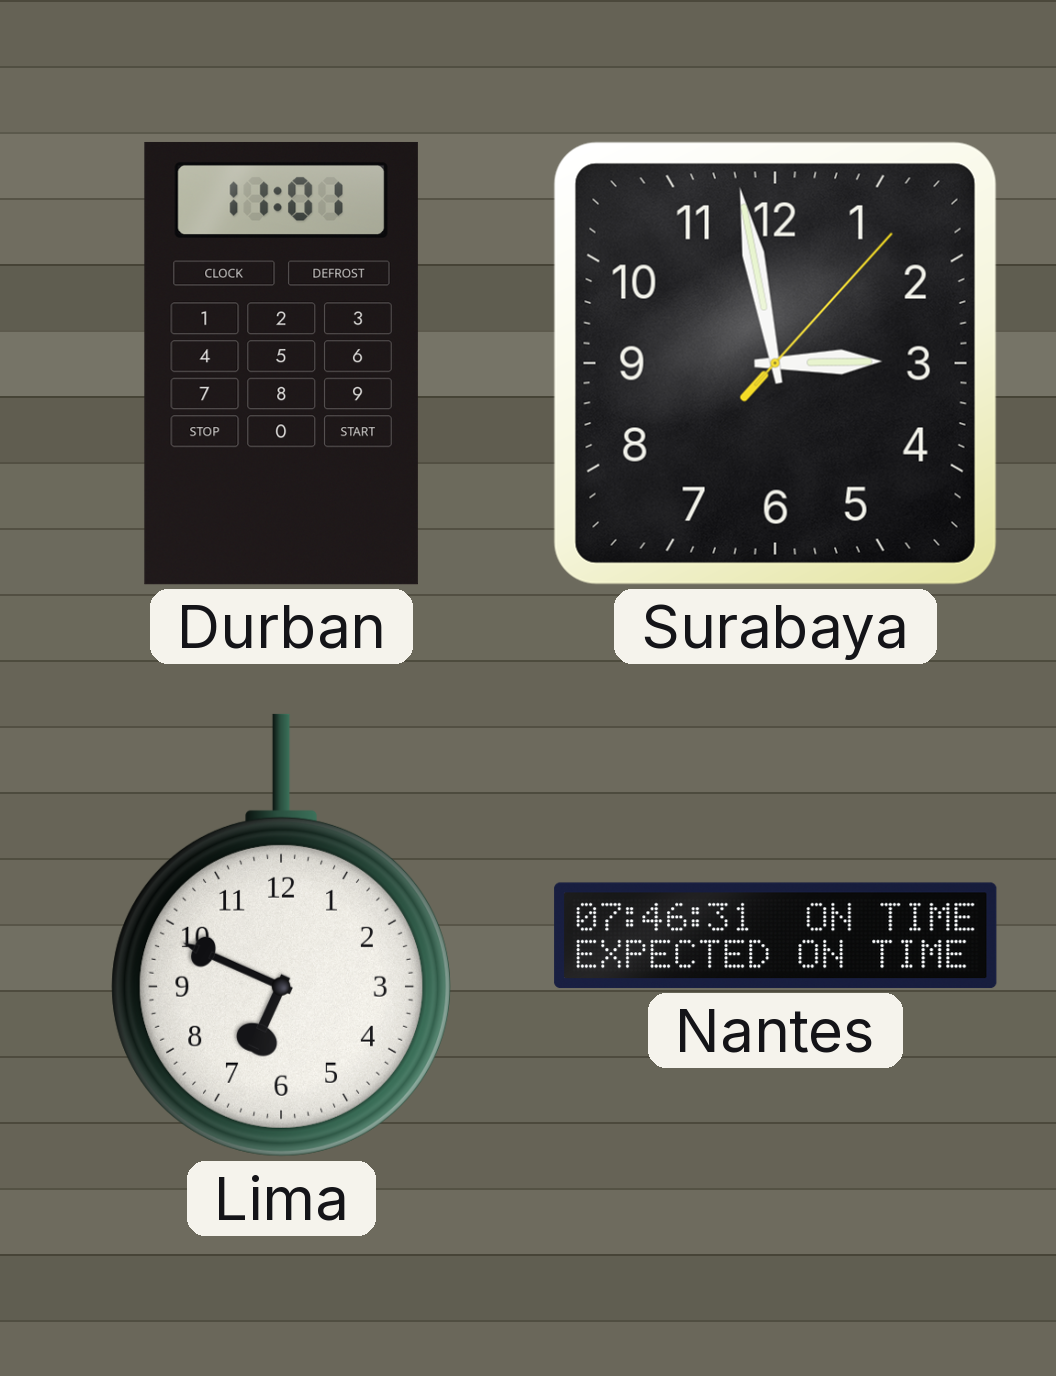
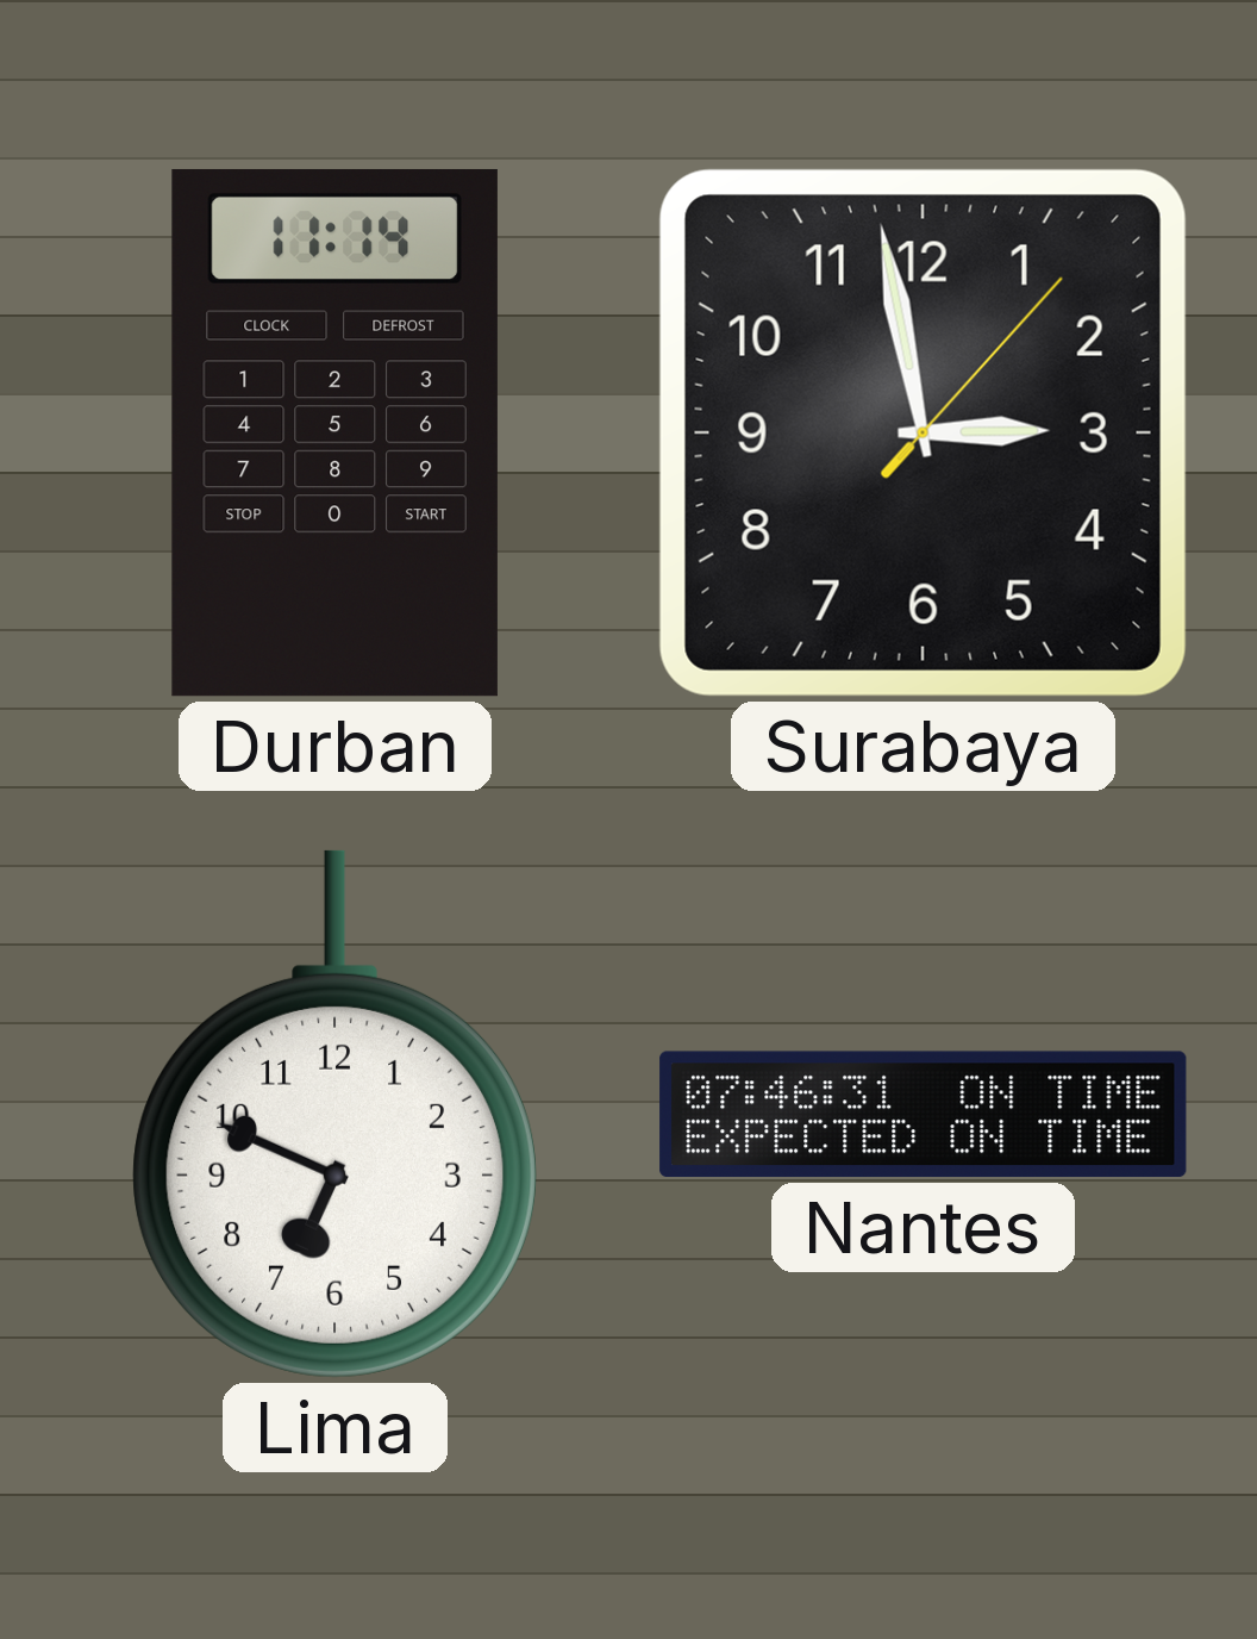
Durban: 11:01 -> 11:14
